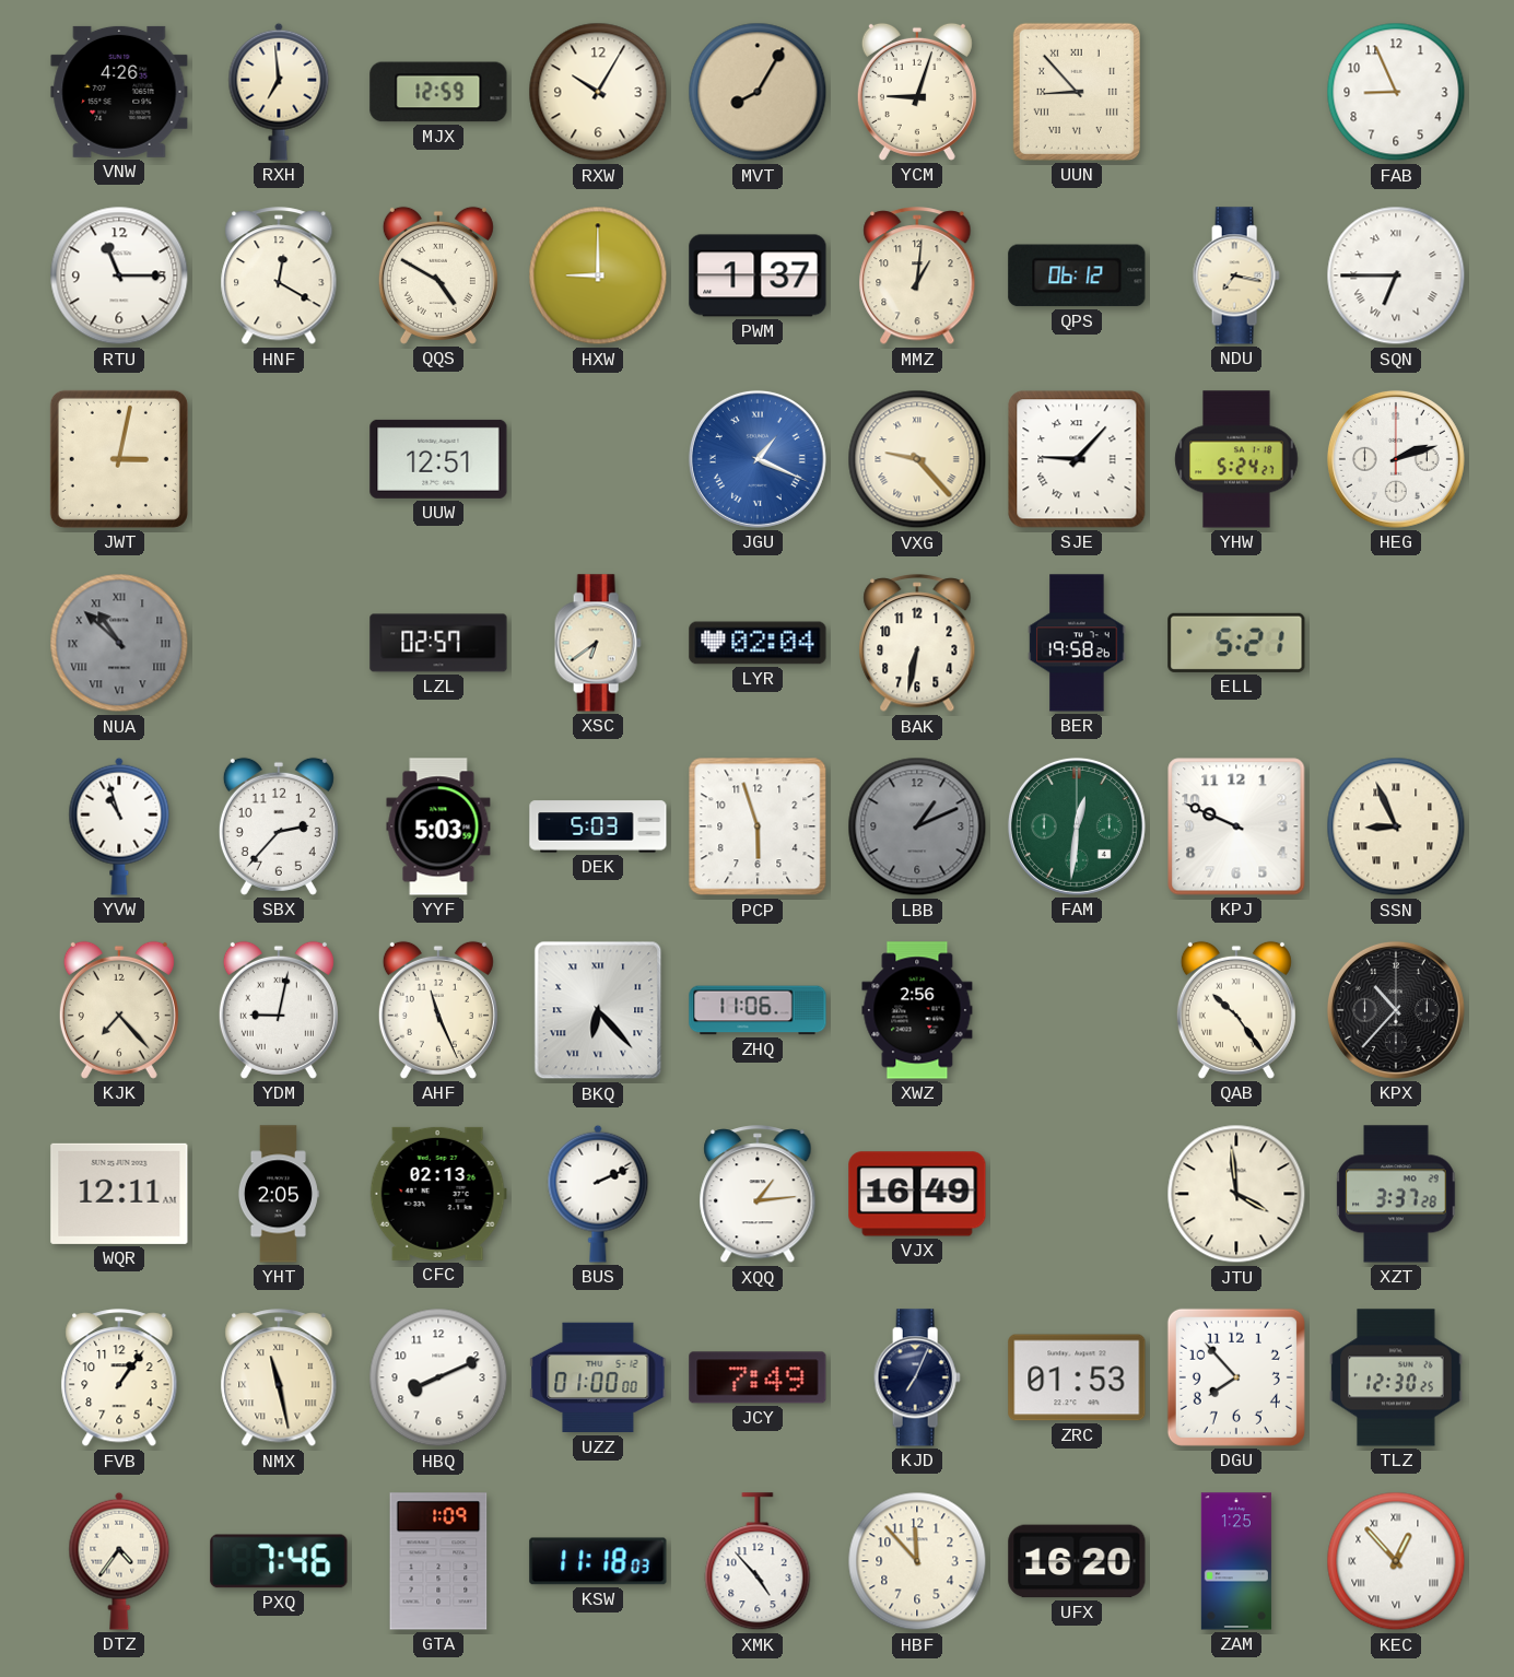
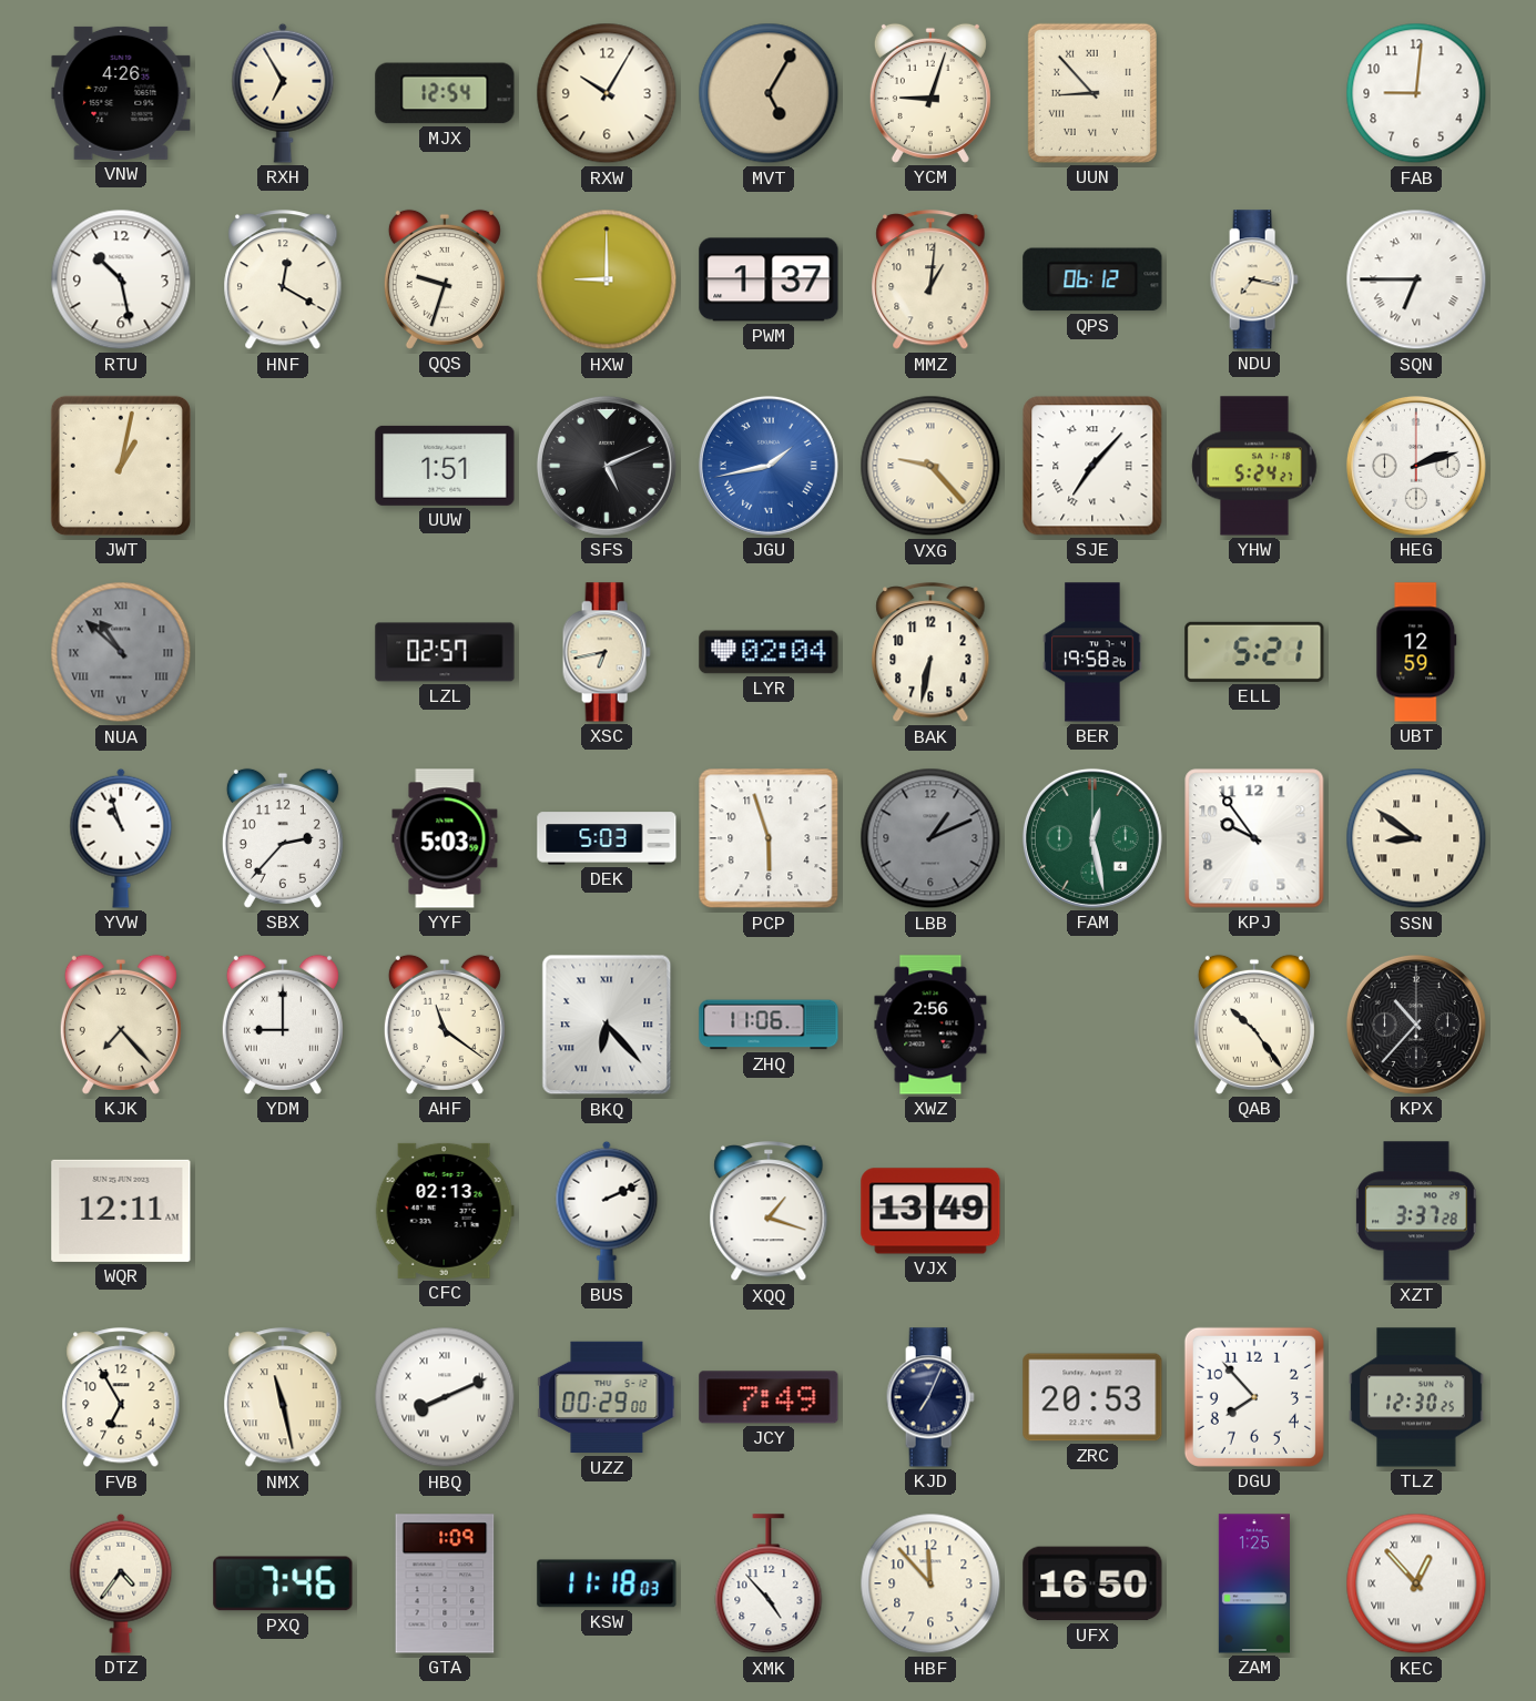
RXH: 6:59 -> 6:55
MJX: 12:59 -> 12:54
MVT: 8:05 -> 5:05
FAB: 8:56 -> 9:01
RTU: 11:15 -> 10:28
QQS: 4:50 -> 9:33
JWT: 3:02 -> 1:02
UUW: 12:51 -> 1:51
SFS: none -> 5:11
JGU: 1:19 -> 1:43
SJE: 9:07 -> 7:07
XSC: 6:39 -> 6:43
UBT: none -> 12:59
FAM: 12:31 -> 12:28
KPJ: 9:49 -> 9:54
SSN: 8:56 -> 8:51
YDM: 9:02 -> 9:00
AHF: 11:26 -> 11:21
YHT: 2:05 -> none
XQQ: 1:14 -> 1:18
VJX: 16:49 -> 13:49
JTU: 3:59 -> none
FVB: 1:06 -> 6:55
HBQ numerals: Arabic -> Roman
UZZ: 01:00 -> 00:29
ZRC: 01:53 -> 20:53
UFX: 16:20 -> 16:50
